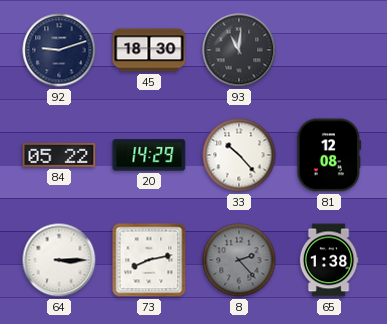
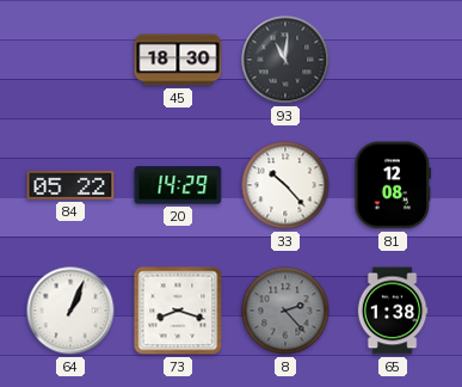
92: 9:12 -> none
64: 3:15 -> 1:04
73: 8:13 -> 8:18
